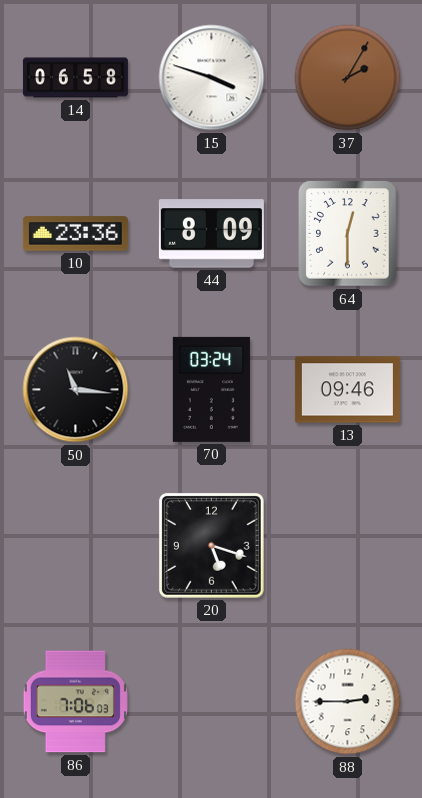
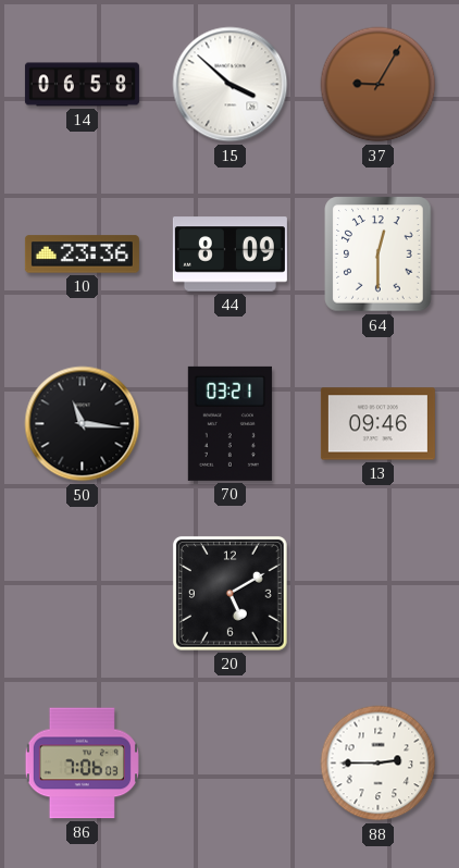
15: 3:48 -> 3:52
37: 2:05 -> 9:05
70: 03:24 -> 03:21
20: 5:18 -> 5:10
